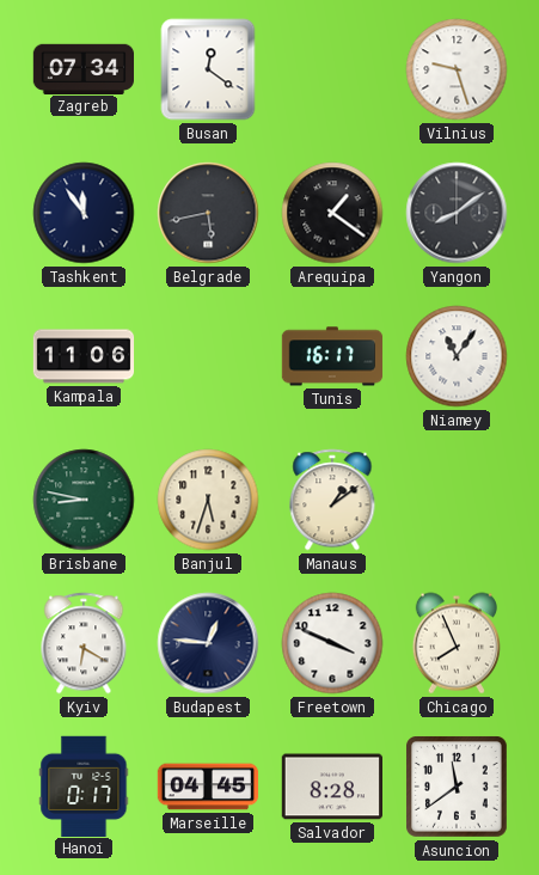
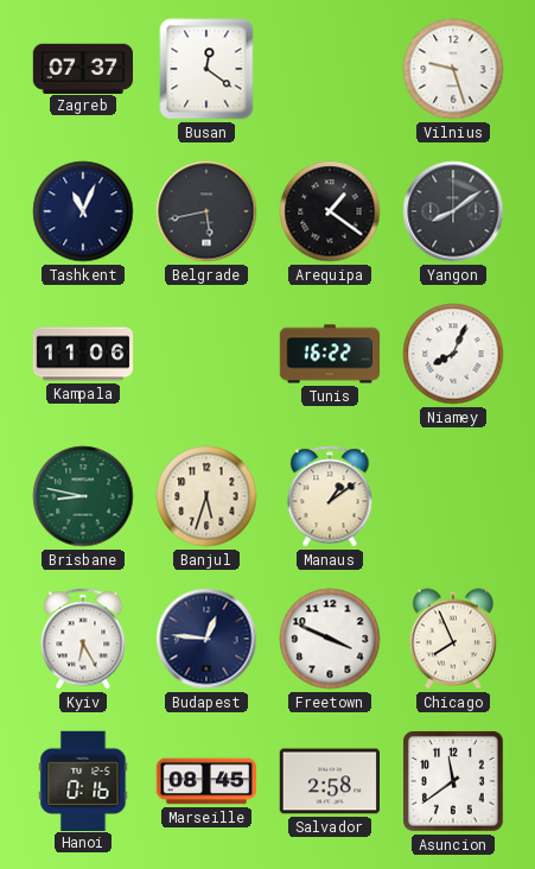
Zagreb: 07:34 -> 07:37
Tashkent: 11:54 -> 11:04
Tunis: 16:17 -> 16:22
Niamey: 11:06 -> 8:04
Kyiv: 6:20 -> 6:25
Hanoi: 0:17 -> 0:16
Marseille: 04:45 -> 08:45
Salvador: 8:28 -> 2:58
